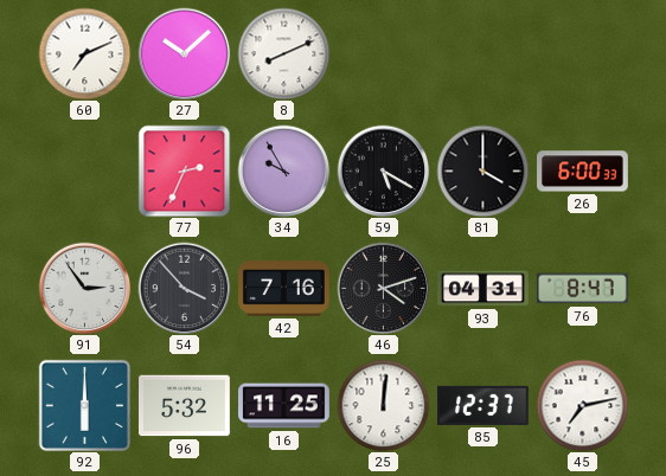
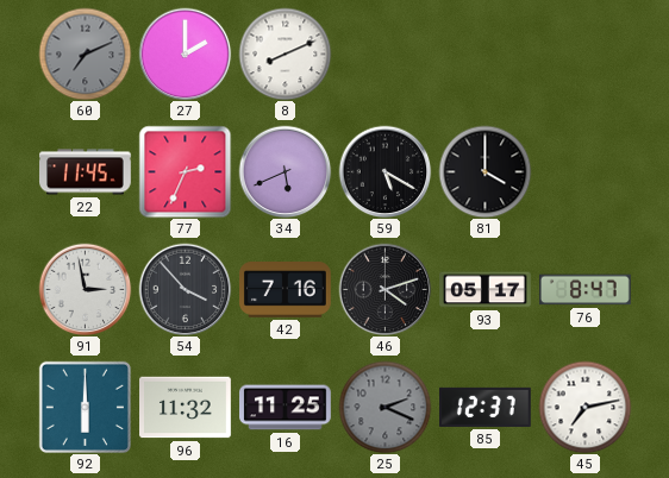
60 dial: white -> grey
27: 10:08 -> 2:00
22: none -> 11:45
34: 9:55 -> 5:41
26: 6:00 -> none
91: 2:54 -> 2:58
93: 04:31 -> 05:17
96: 5:32 -> 11:32
25: 12:01 -> 2:19
25 dial: white -> grey
